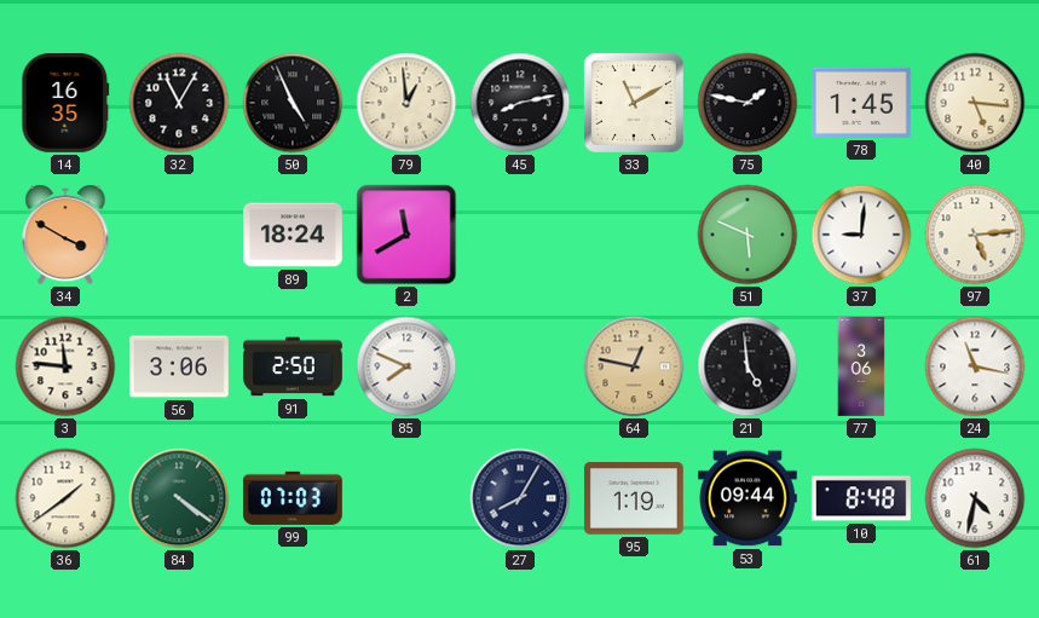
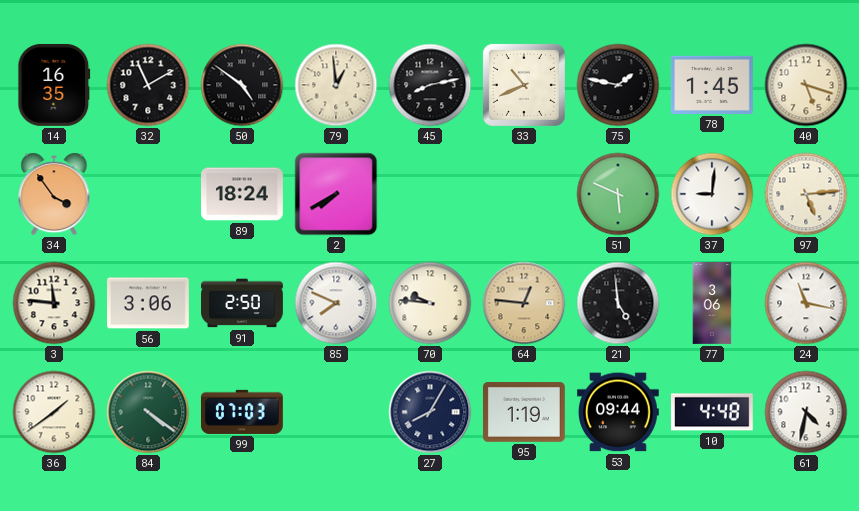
32: 11:05 -> 11:10
50: 4:56 -> 4:51
33: 11:10 -> 10:41
40: 5:16 -> 5:18
34: 3:50 -> 3:54
2: 11:40 -> 7:40
70: none -> 9:46
64: 12:47 -> 12:46
10: 8:48 -> 4:48
